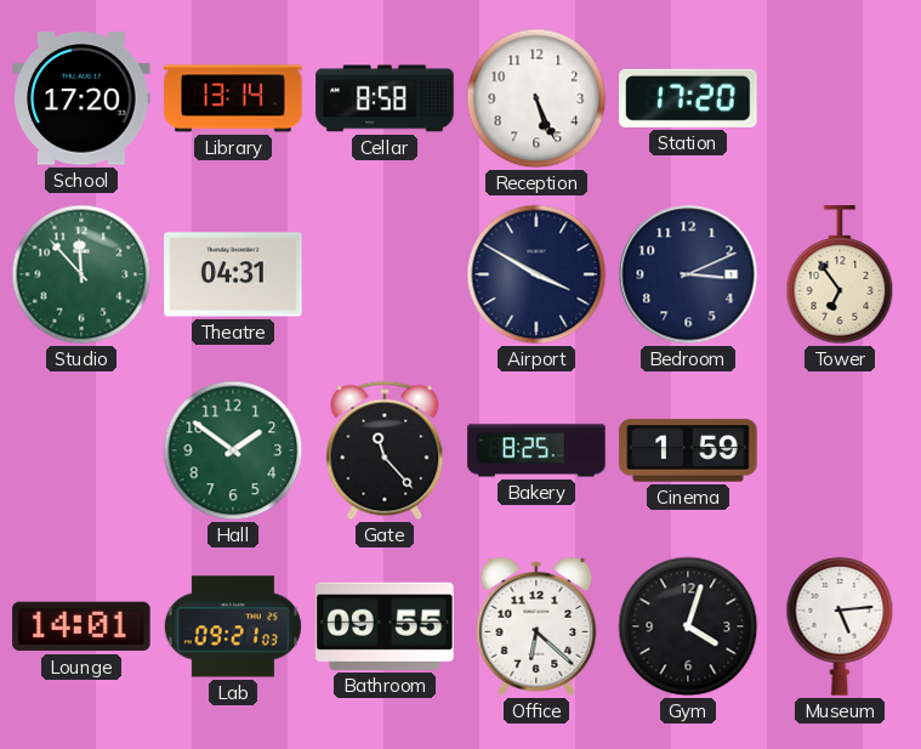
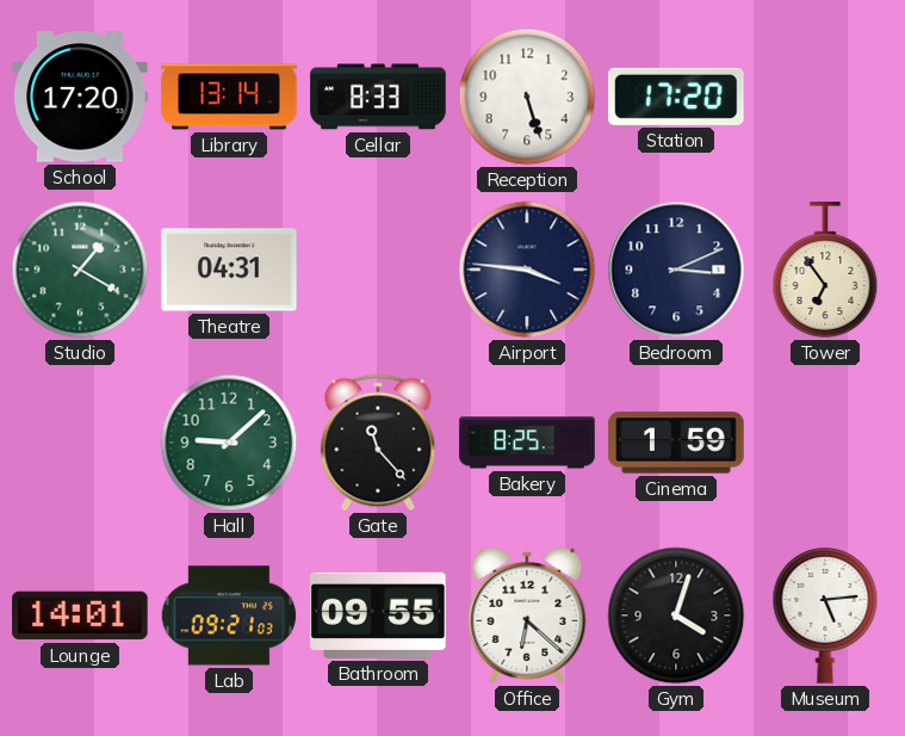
Cellar: 8:58 -> 8:33
Reception: 5:26 -> 5:27
Studio: 11:53 -> 1:20
Airport: 3:50 -> 3:46
Hall: 1:51 -> 9:08
